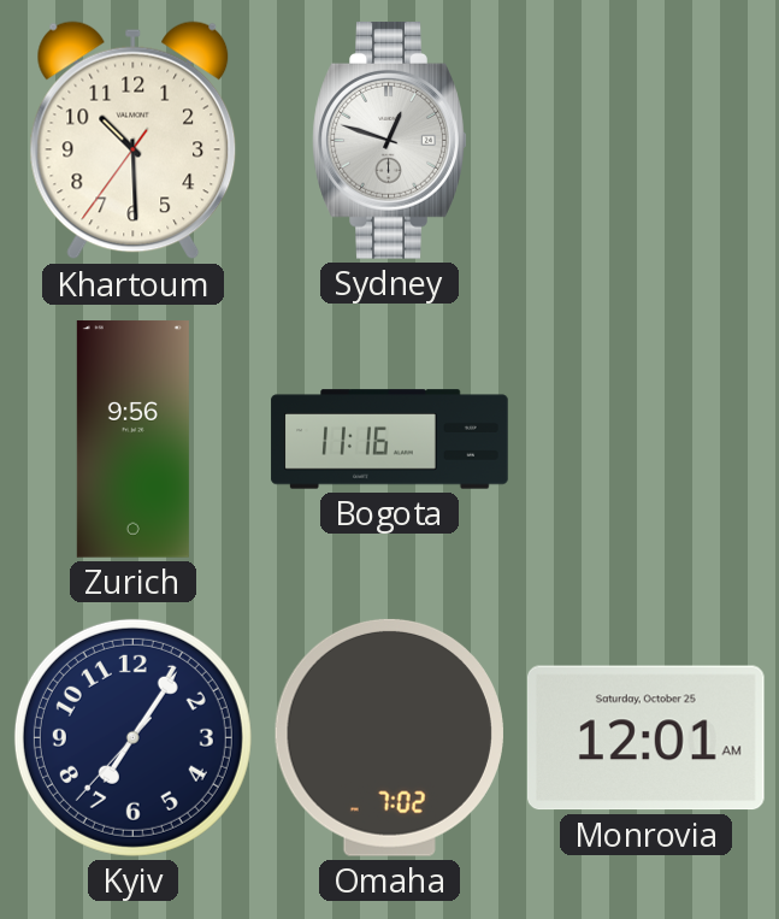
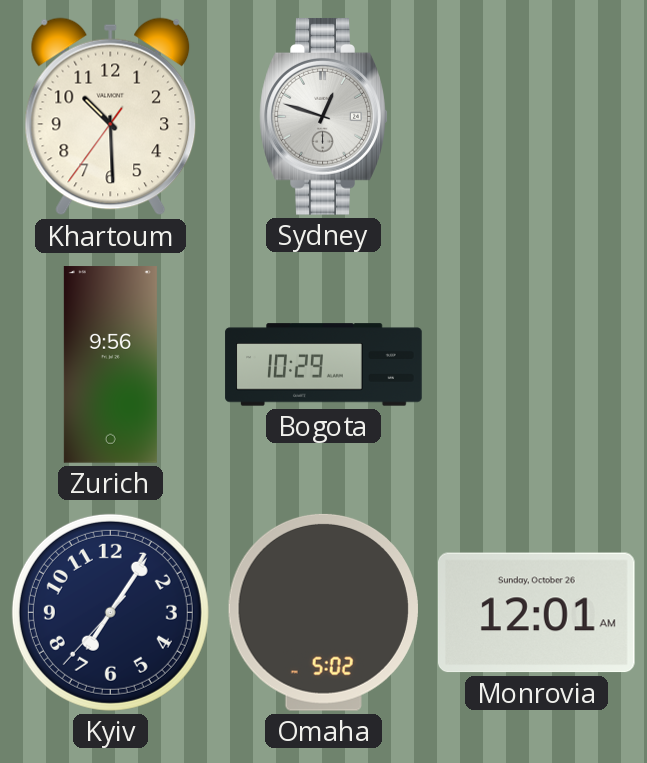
Bogota: 11:16 -> 10:29
Omaha: 7:02 -> 5:02
Monrovia date: Saturday, October 25 -> Sunday, October 26
